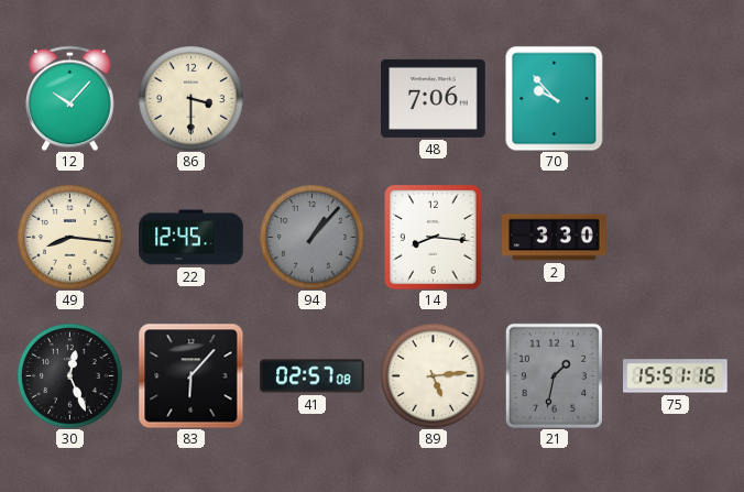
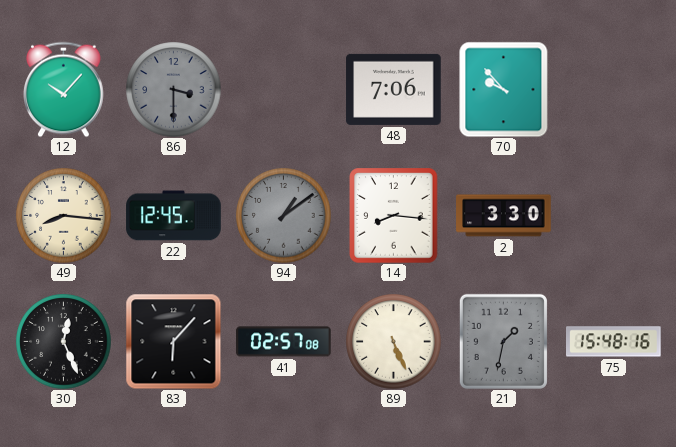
86 dial: cream -> grey
94: 1:07 -> 1:09
89: 5:14 -> 5:26
75: 15:51 -> 15:48
